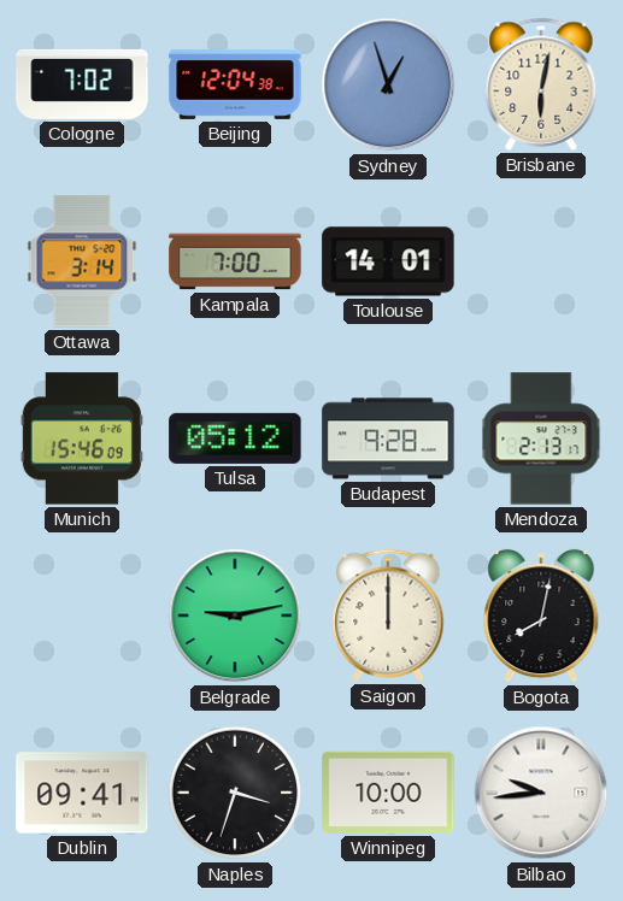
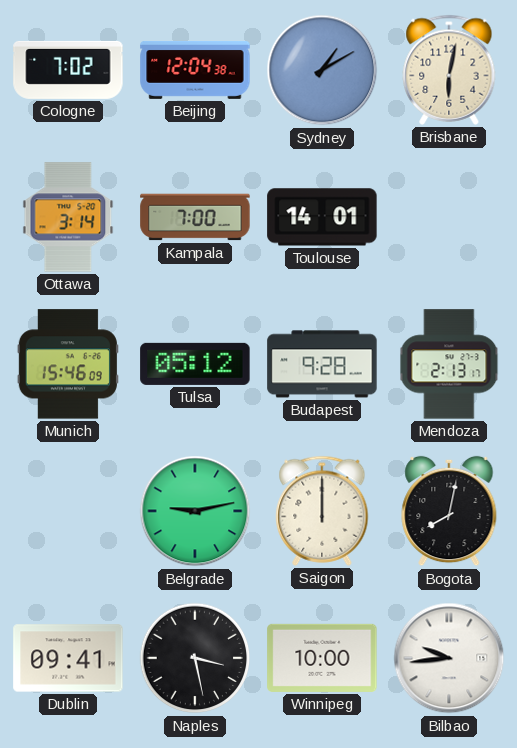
Sydney: 12:57 -> 1:10
Naples: 3:33 -> 3:28
